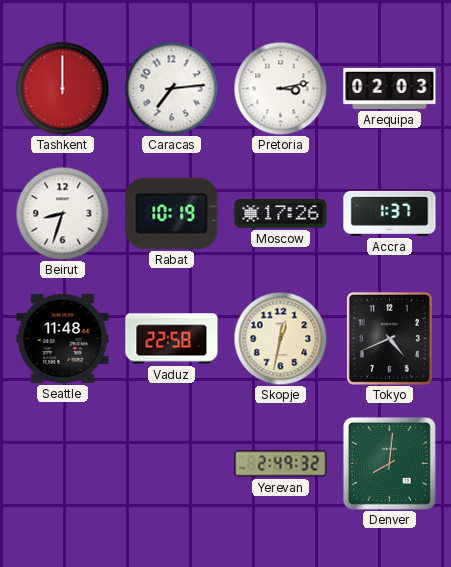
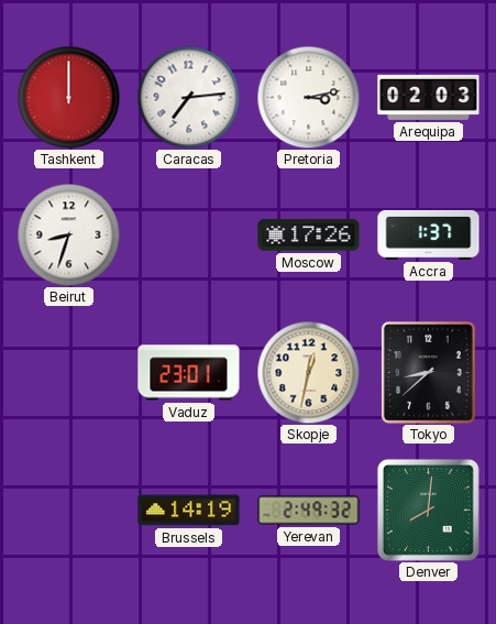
Rabat: 10:19 -> none
Seattle: 11:48 -> none
Vaduz: 22:58 -> 23:01
Tokyo: 4:41 -> 8:38
Brussels: none -> 14:19
